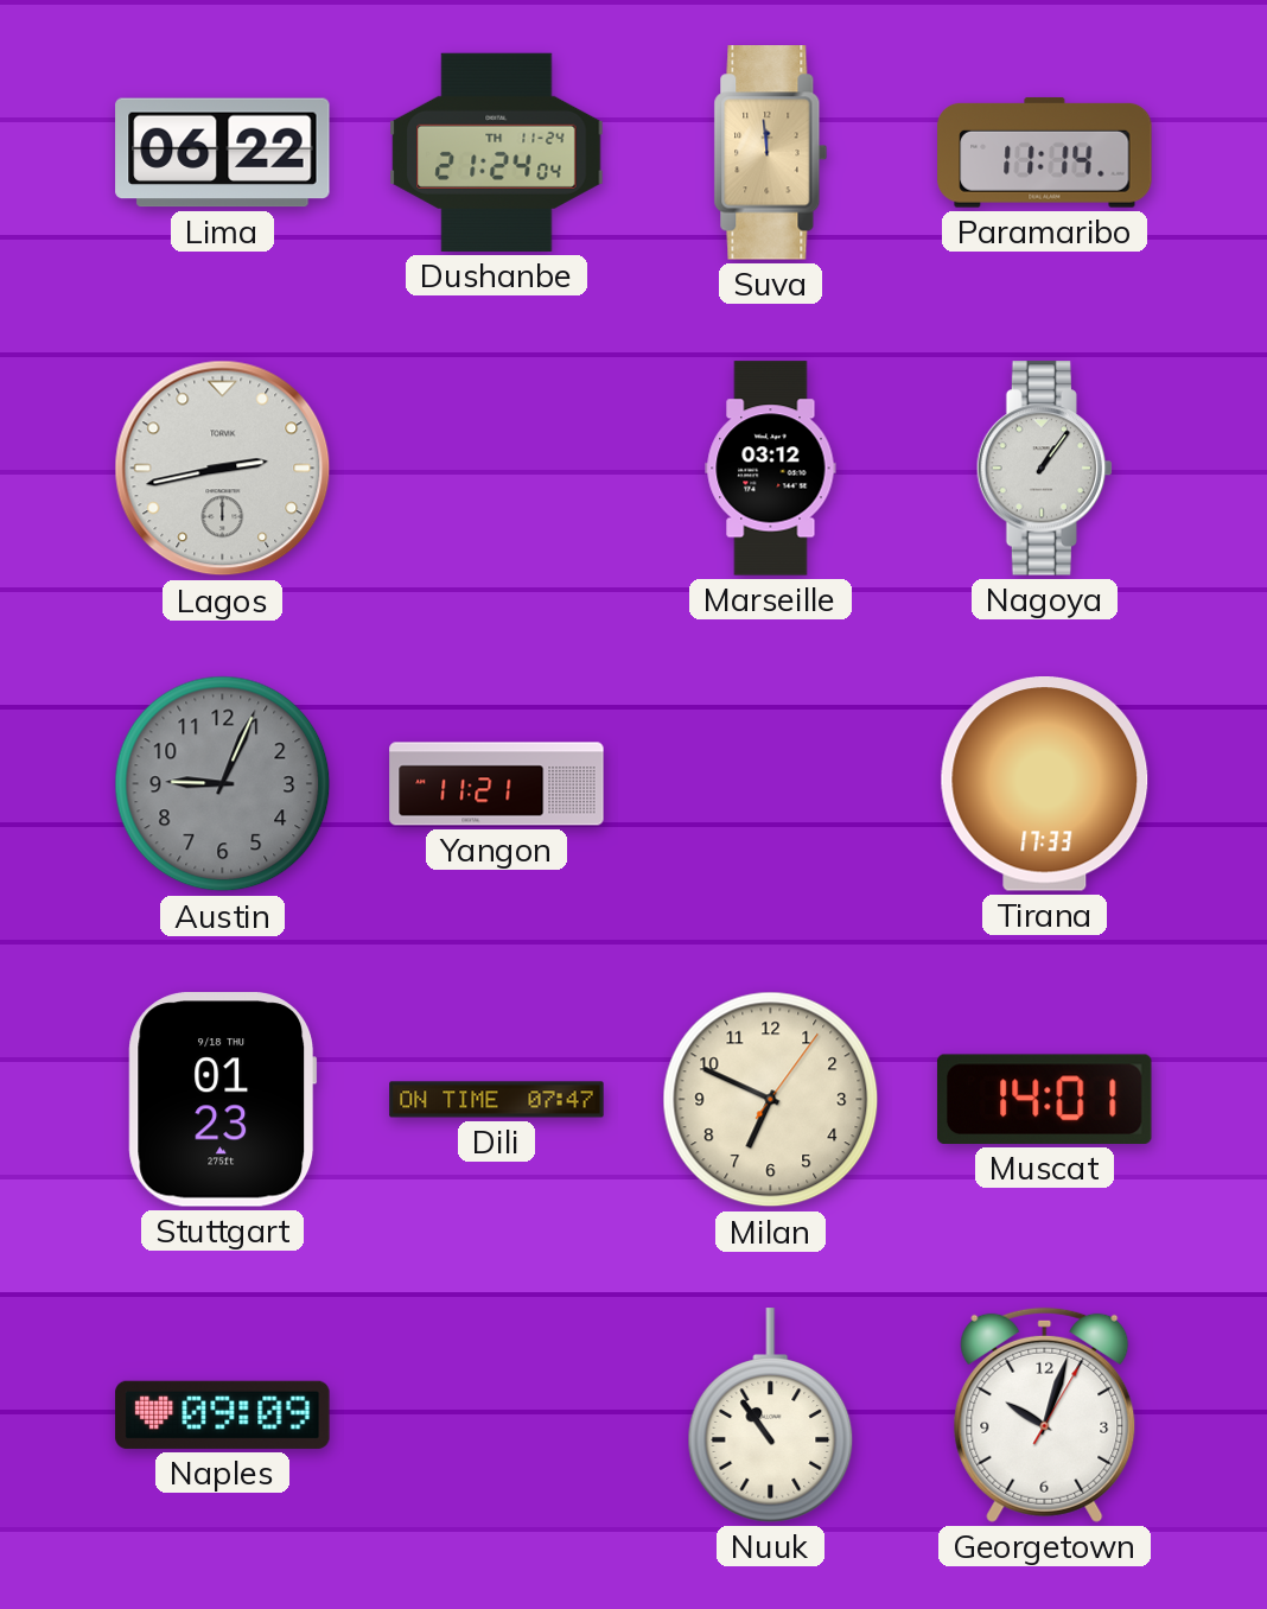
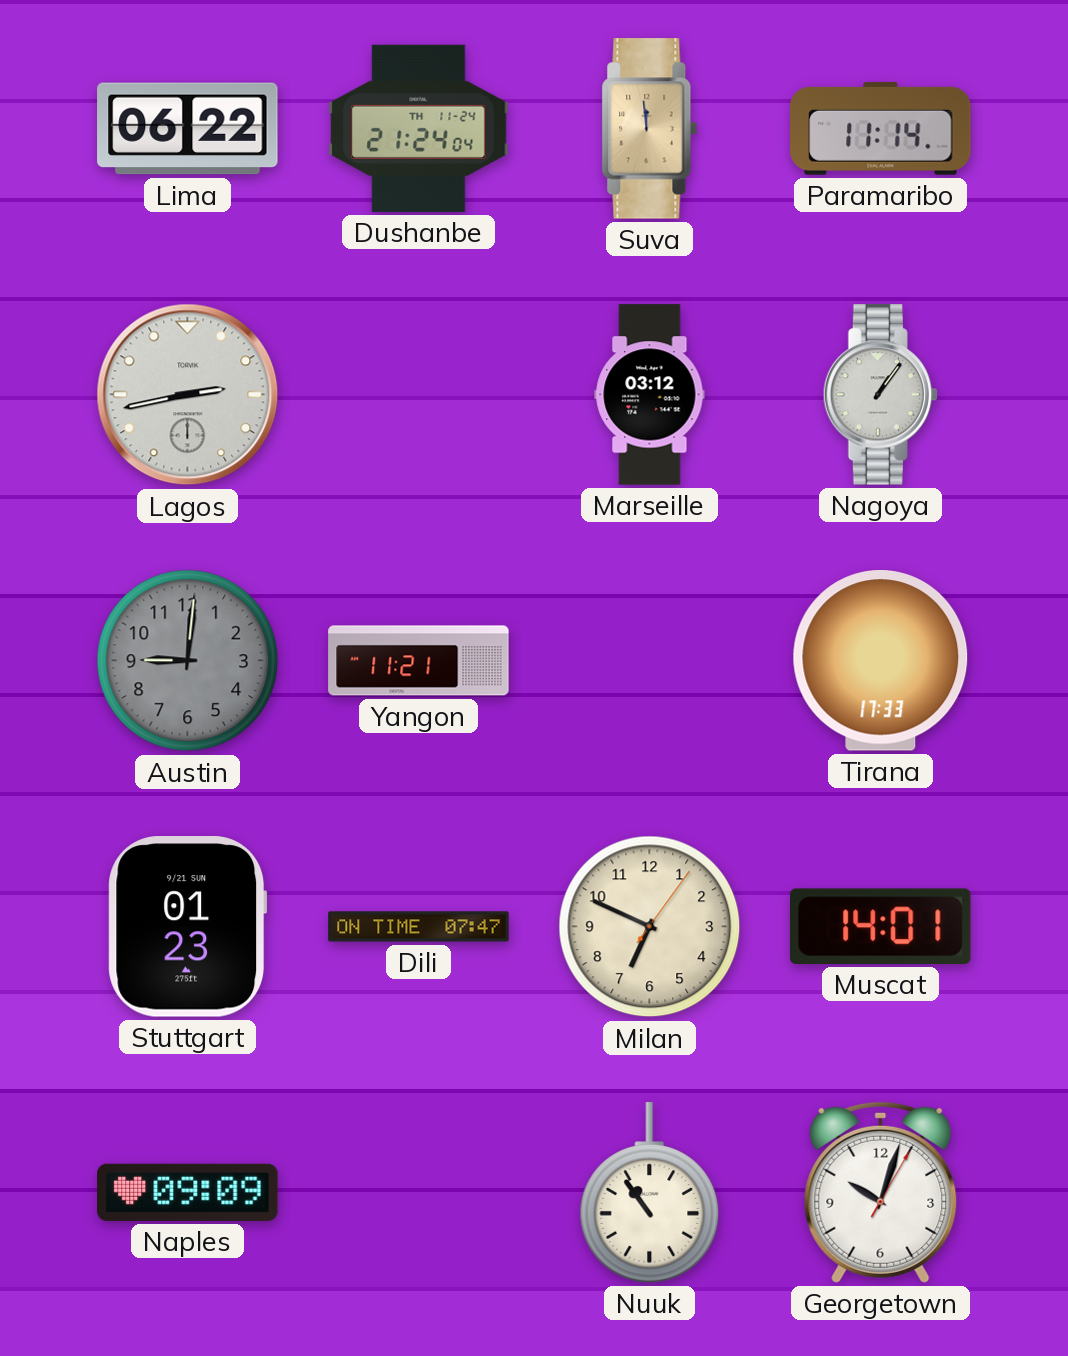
Austin: 9:04 -> 9:01
Stuttgart date: 9/18 THU -> 9/21 SUN
